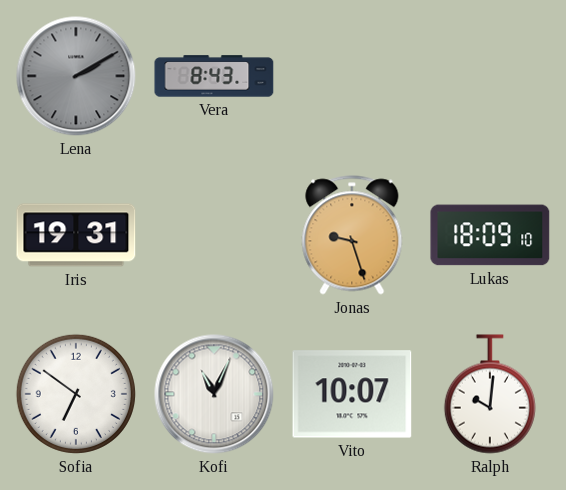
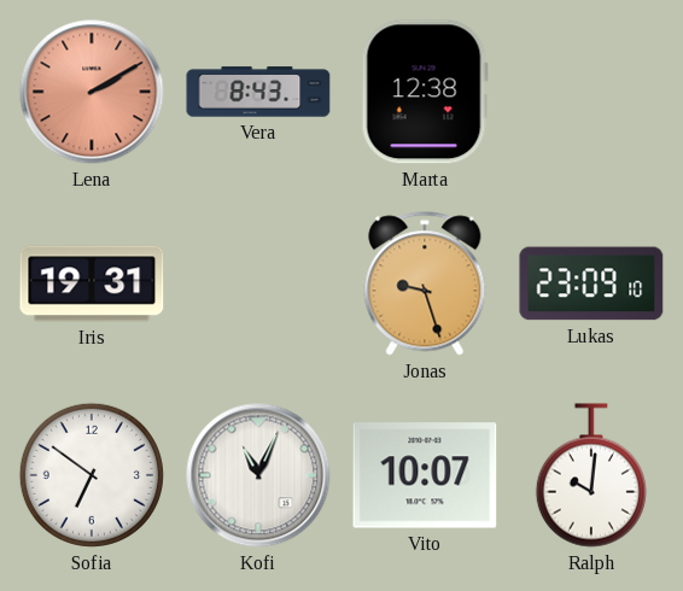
Lena dial: grey -> salmon
Marta: none -> 12:38
Lukas: 18:09 -> 23:09
